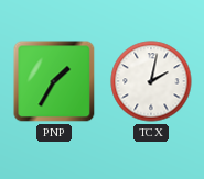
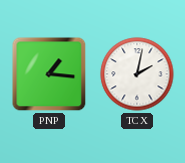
PNP: 1:35 -> 1:16
